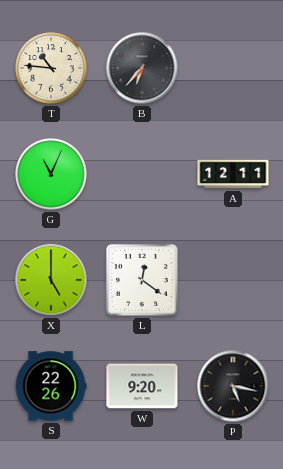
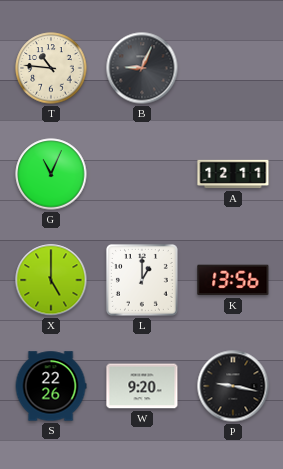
B: 6:37 -> 9:04
L: 12:21 -> 1:00
K: none -> 13:56
P: 5:17 -> 9:17
